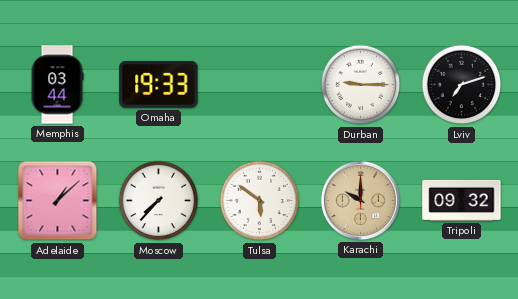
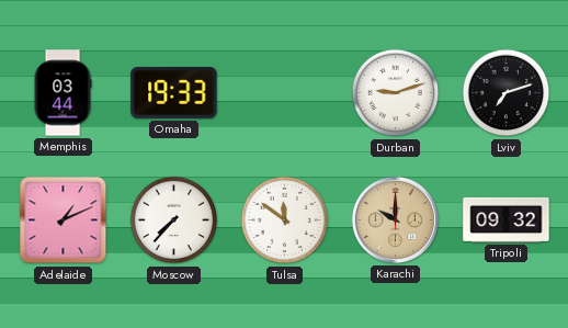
Durban: 9:15 -> 9:12
Adelaide: 1:08 -> 1:11
Tulsa: 5:51 -> 11:51
